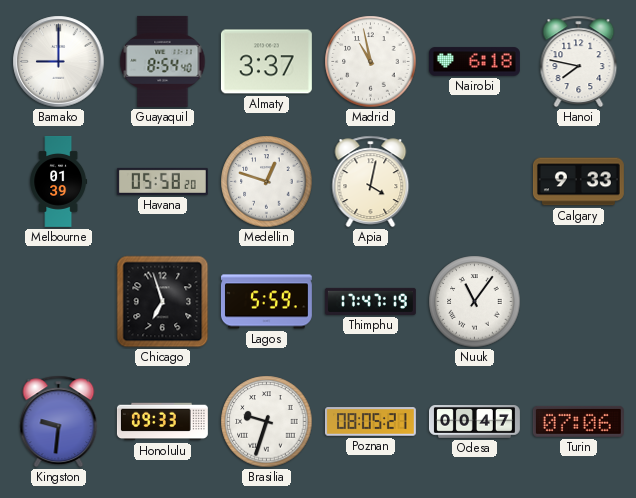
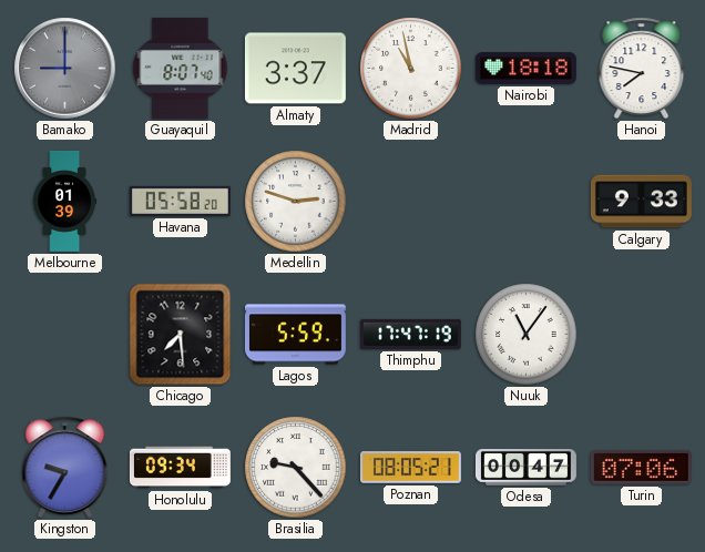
Bamako dial: white -> grey
Guayaquil: 8:54 -> 8:07
Nairobi: 6:18 -> 18:18
Medellin: 12:48 -> 2:48
Apia: 4:02 -> none
Chicago: 6:57 -> 7:29
Kingston: 9:31 -> 9:35
Honolulu: 09:33 -> 09:34
Brasilia: 9:33 -> 9:23
